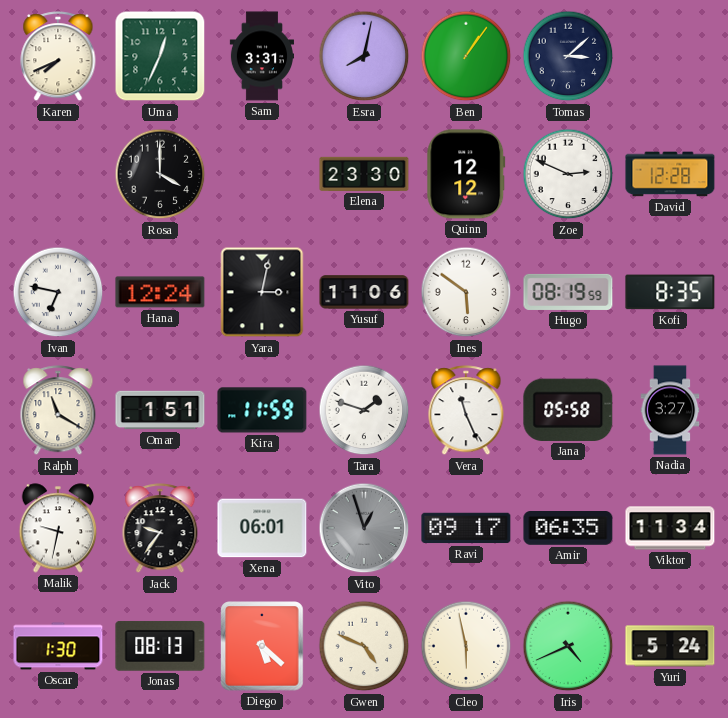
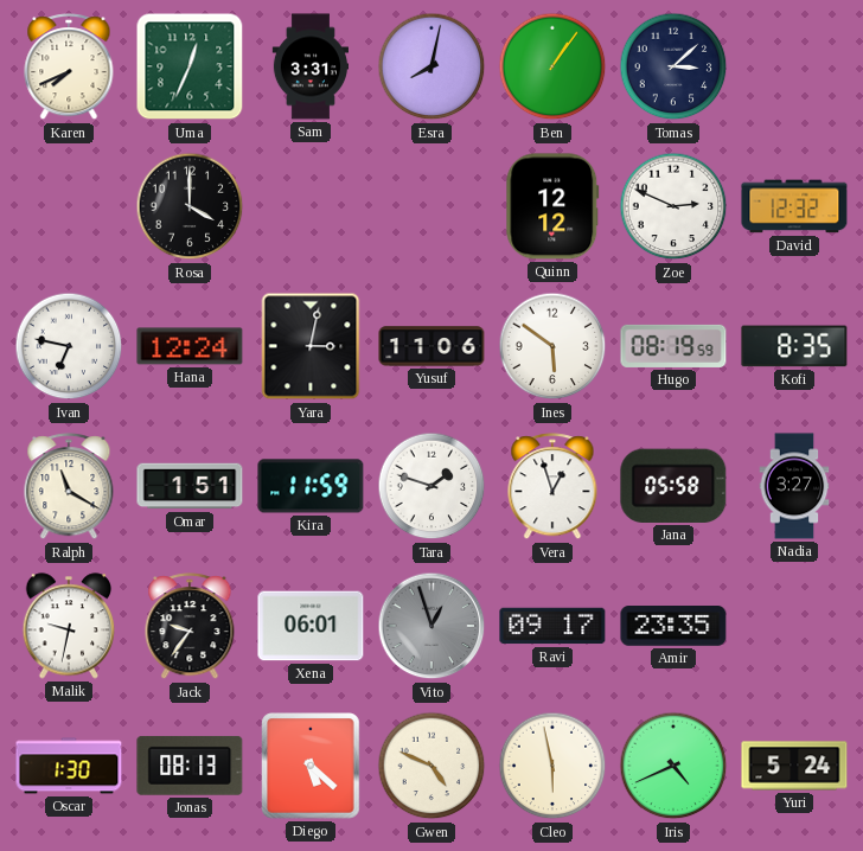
Elena: 23:30 -> none
David: 12:28 -> 12:32
Vera: 11:26 -> 12:57
Amir: 06:35 -> 23:35
Viktor: 11:34 -> none
